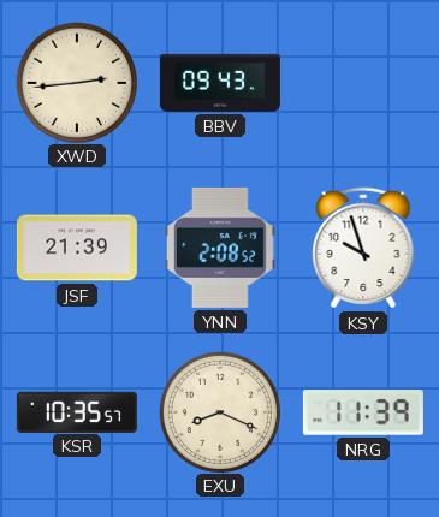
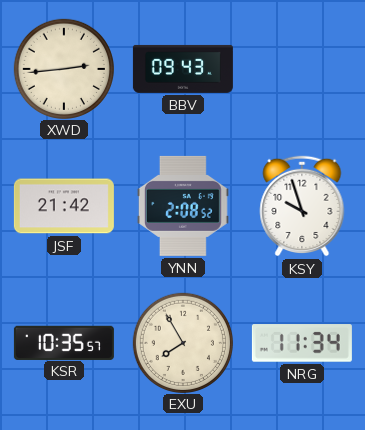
JSF: 21:39 -> 21:42
EXU: 8:19 -> 7:55
NRG: 11:39 -> 11:34
